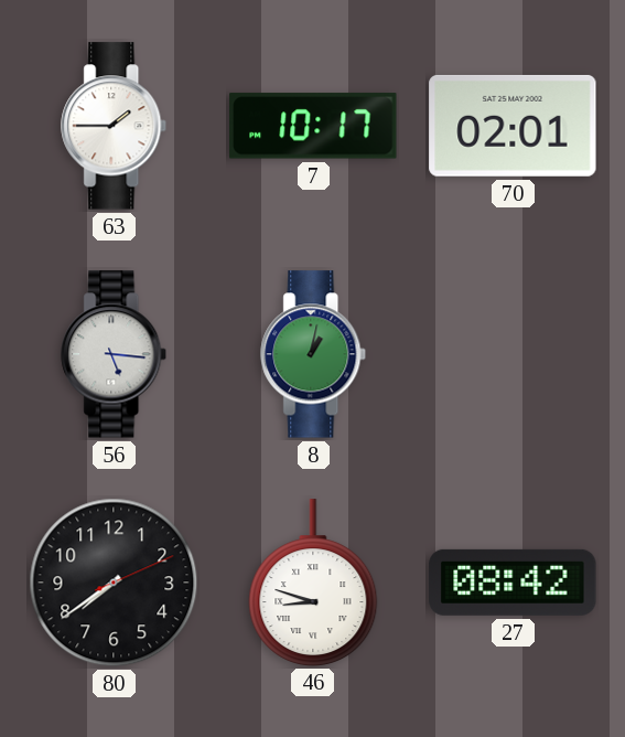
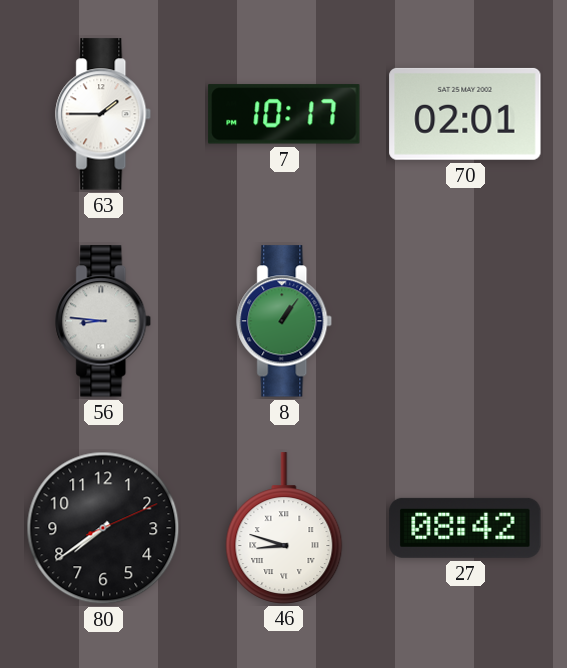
56: 5:16 -> 8:46
8: 1:02 -> 1:06
